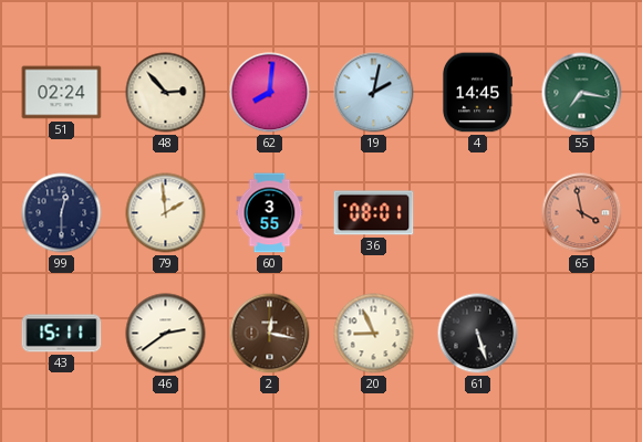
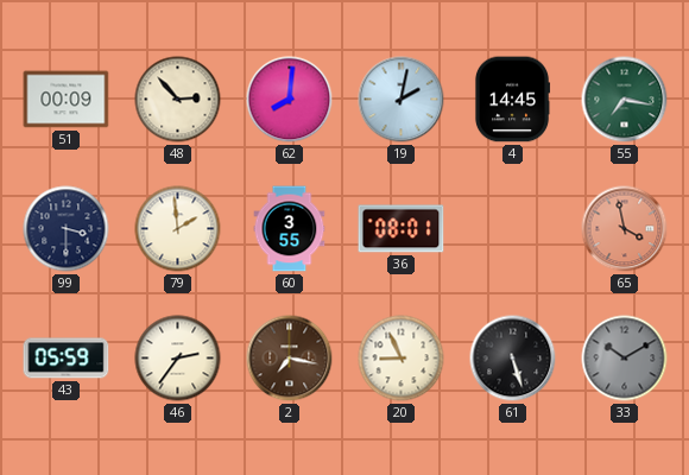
51: 02:24 -> 00:09
99: 12:30 -> 3:30
43: 15:11 -> 05:59
46: 2:39 -> 2:36
2: 12:17 -> 7:17
33: none -> 10:10
